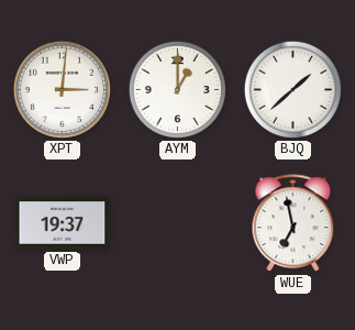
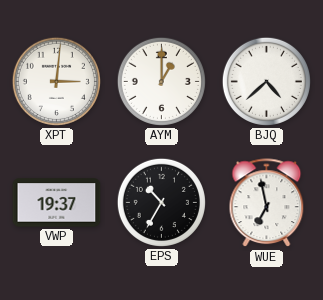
BJQ: 1:38 -> 4:38
EPS: none -> 10:35
